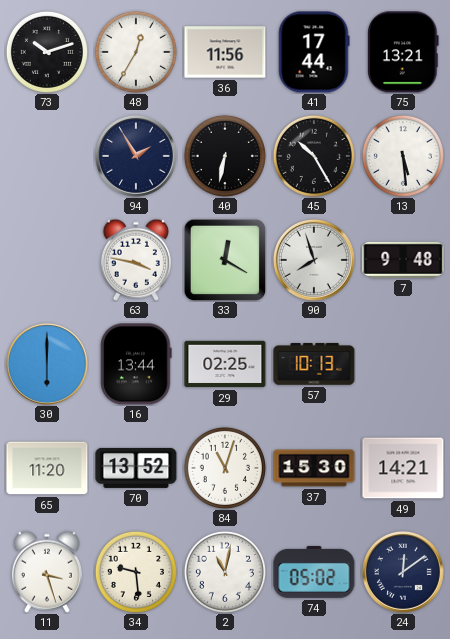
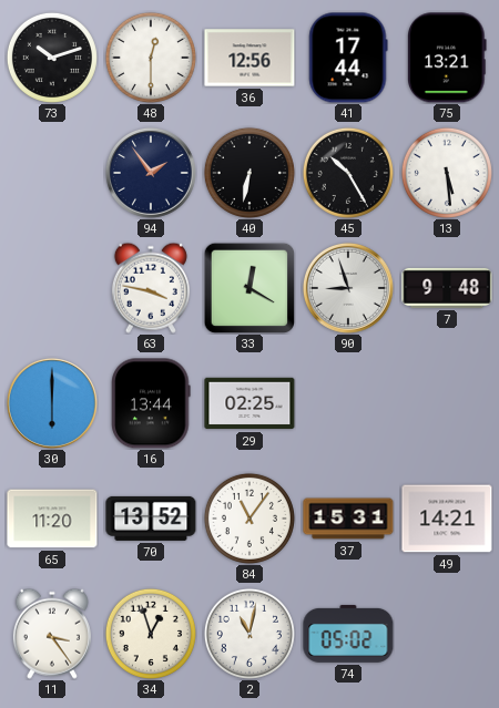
48: 12:35 -> 12:30
36: 11:56 -> 12:56
94: 1:55 -> 1:54
90: 7:57 -> 8:57
57: 10:13 -> none
84: 11:03 -> 11:06
37: 15:30 -> 15:31
11: 3:27 -> 3:24
34: 9:29 -> 12:57
24: 12:09 -> none
